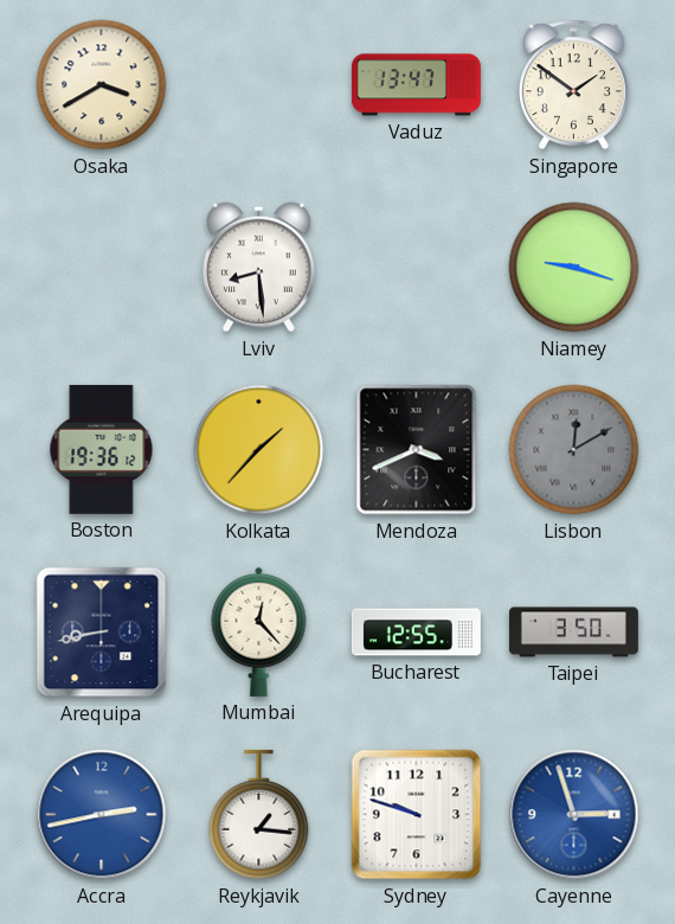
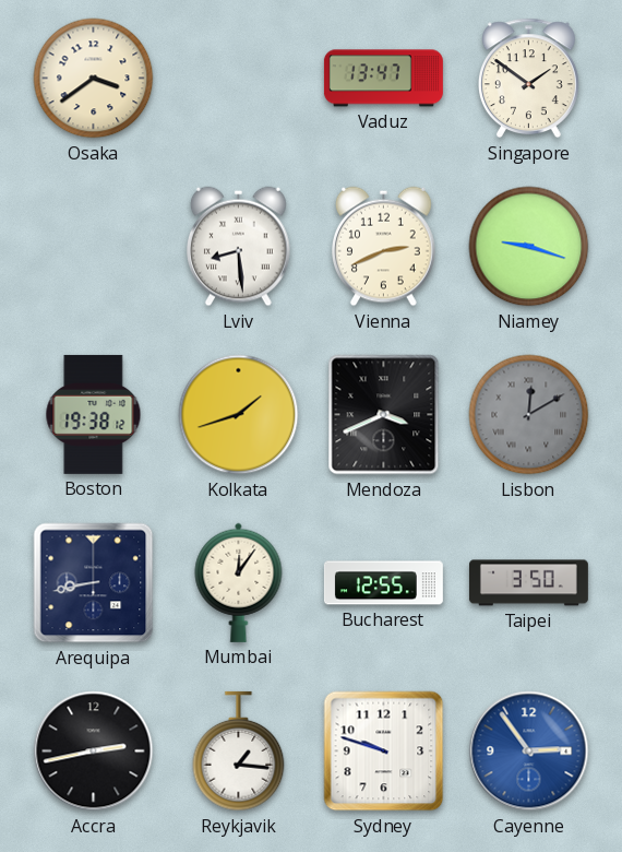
Osaka: 3:40 -> 3:39
Vienna: none -> 2:41
Boston: 19:36 -> 19:38
Kolkata: 1:37 -> 1:42
Mumbai: 12:23 -> 12:06
Accra dial: blue -> black
Cayenne: 2:57 -> 2:54
